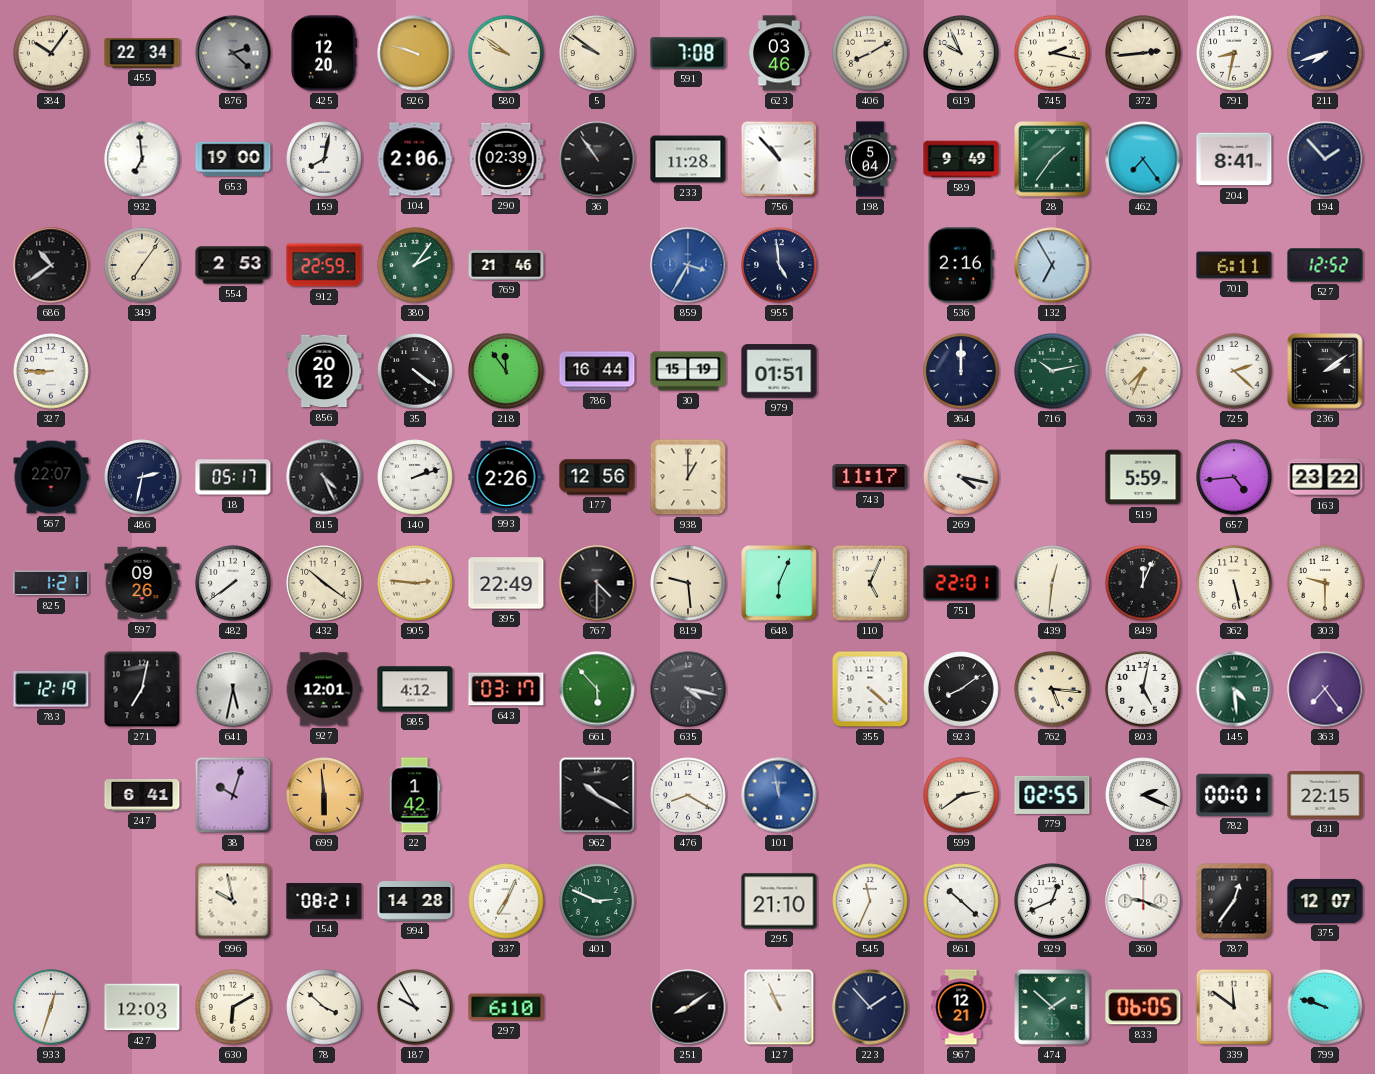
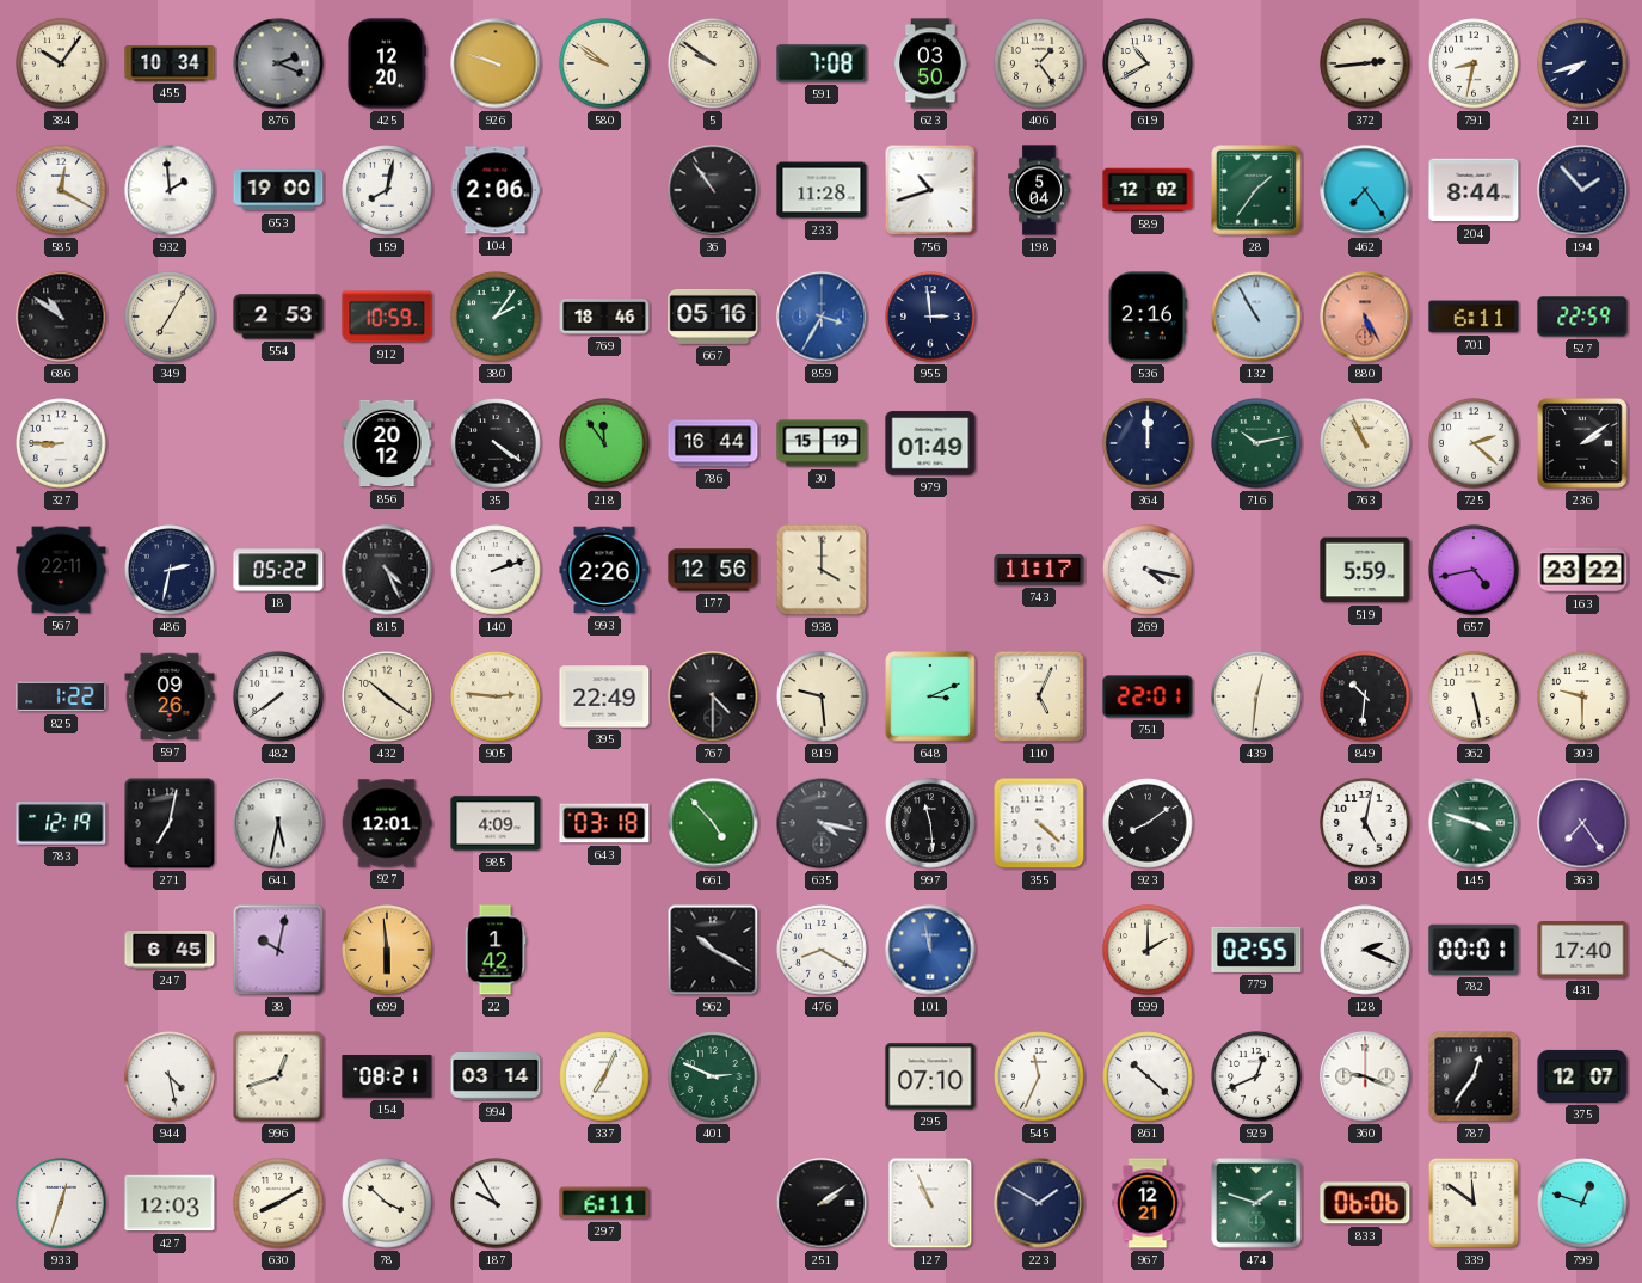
455: 22:34 -> 10:34
876: 2:22 -> 2:19
623: 03:46 -> 03:50
406: 8:10 -> 1:24
619: 9:56 -> 10:40
745: 2:17 -> none
585: none -> 12:20
932: 6:59 -> 1:59
290: 02:39 -> none
756: 10:53 -> 10:42
589: 9:49 -> 12:02
204: 8:41 -> 8:44
686: 10:39 -> 10:51
349: 7:06 -> 7:05
912: 22:59 -> 10:59
769: 21:46 -> 18:46
667: none -> 05:16
955: 4:59 -> 2:59
132: 6:55 -> 10:55
880: none -> 5:25
527: 12:52 -> 22:59
979: 01:51 -> 01:49
763: 7:34 -> 10:56
567: 22:07 -> 22:11
18: 05:17 -> 05:22
938: 1:00 -> 4:00
657: 4:44 -> 4:43
825: 1:21 -> 1:22
648: 6:04 -> 3:11
849: 12:04 -> 10:31
985: 4:12 -> 4:09
643: 03:17 -> 03:18
661: 5:53 -> 4:53
997: none -> 11:29
762: 5:16 -> none
145: 4:29 -> 3:48
247: 6:41 -> 6:45
38: 10:03 -> 10:02
599: 2:39 -> 2:00
431: 22:15 -> 17:40
944: none -> 4:28
996: 9:58 -> 12:42
994: 14:28 -> 03:14
295: 21:10 -> 07:10
630: 6:10 -> 8:10
297: 6:10 -> 6:11
251: 8:09 -> 2:09
223: 1:53 -> 1:50
474: 1:52 -> 1:48
833: 06:05 -> 06:06
799: 9:48 -> 12:48
